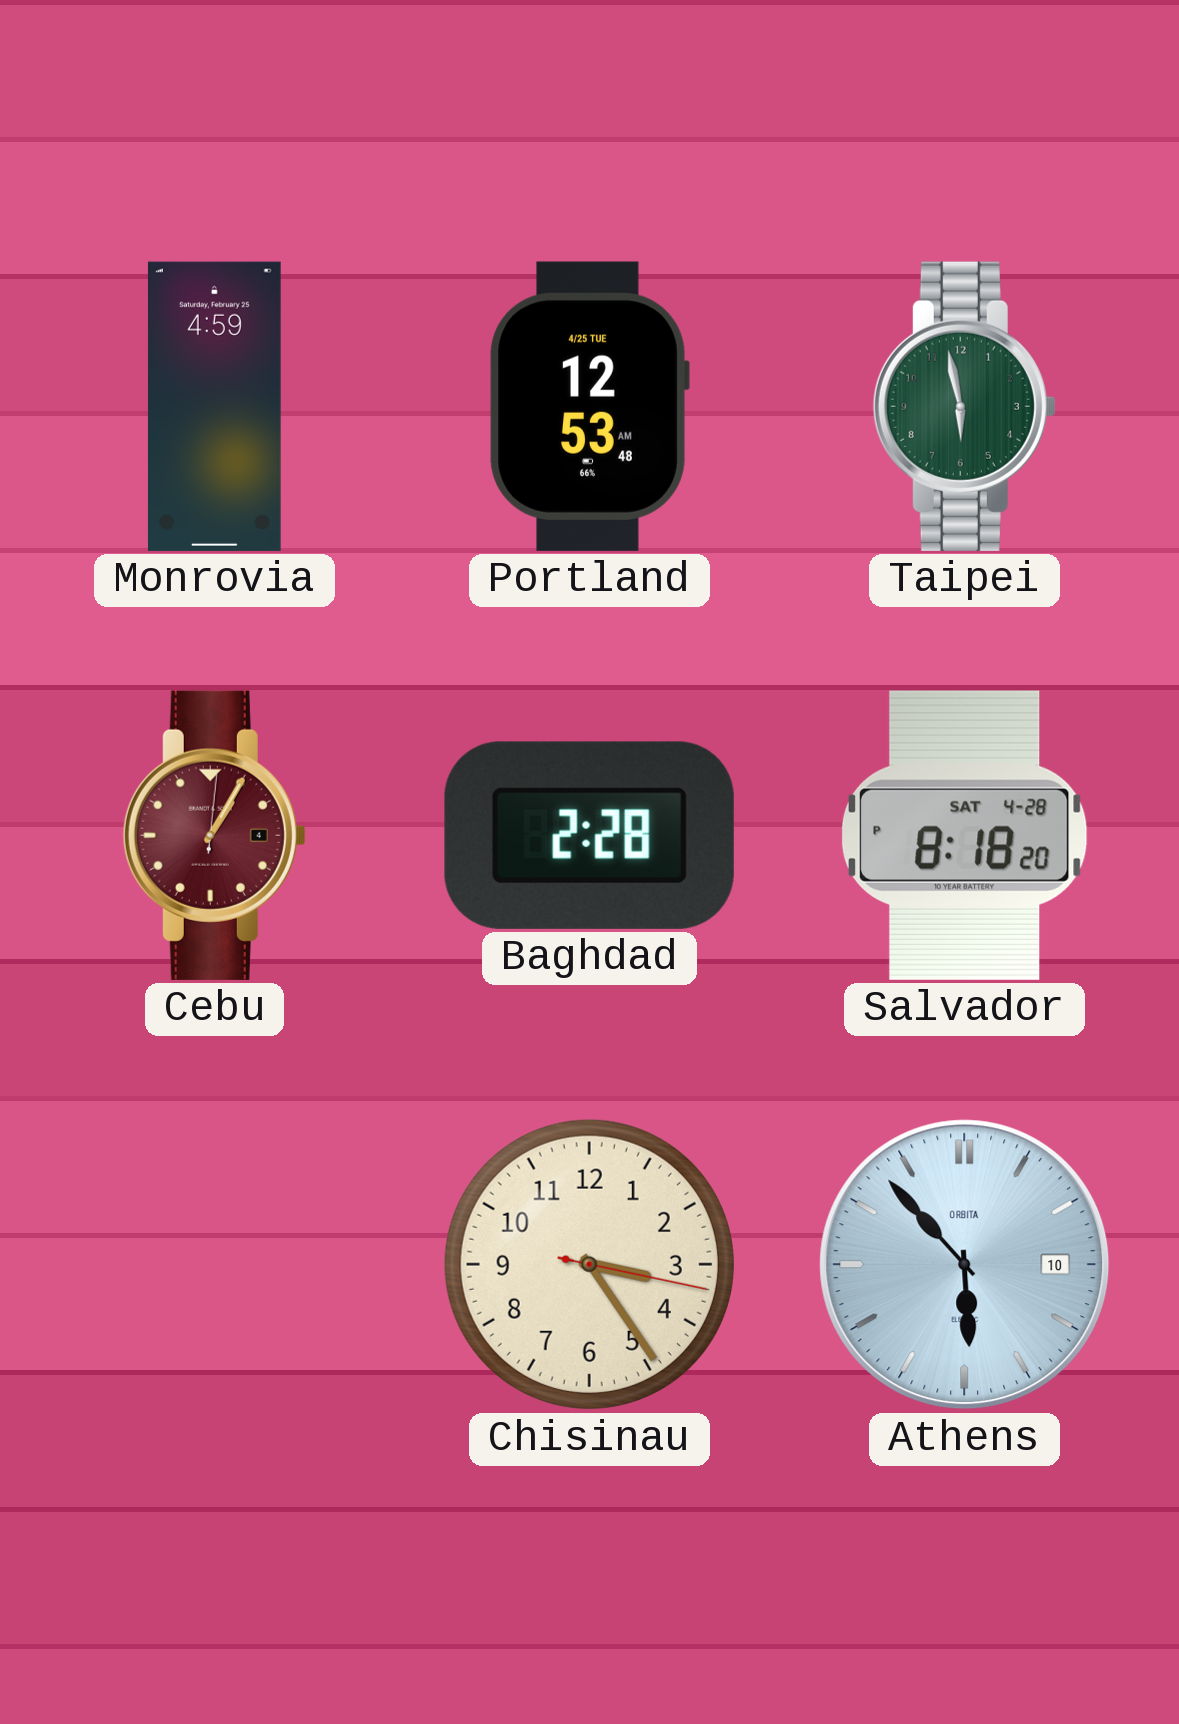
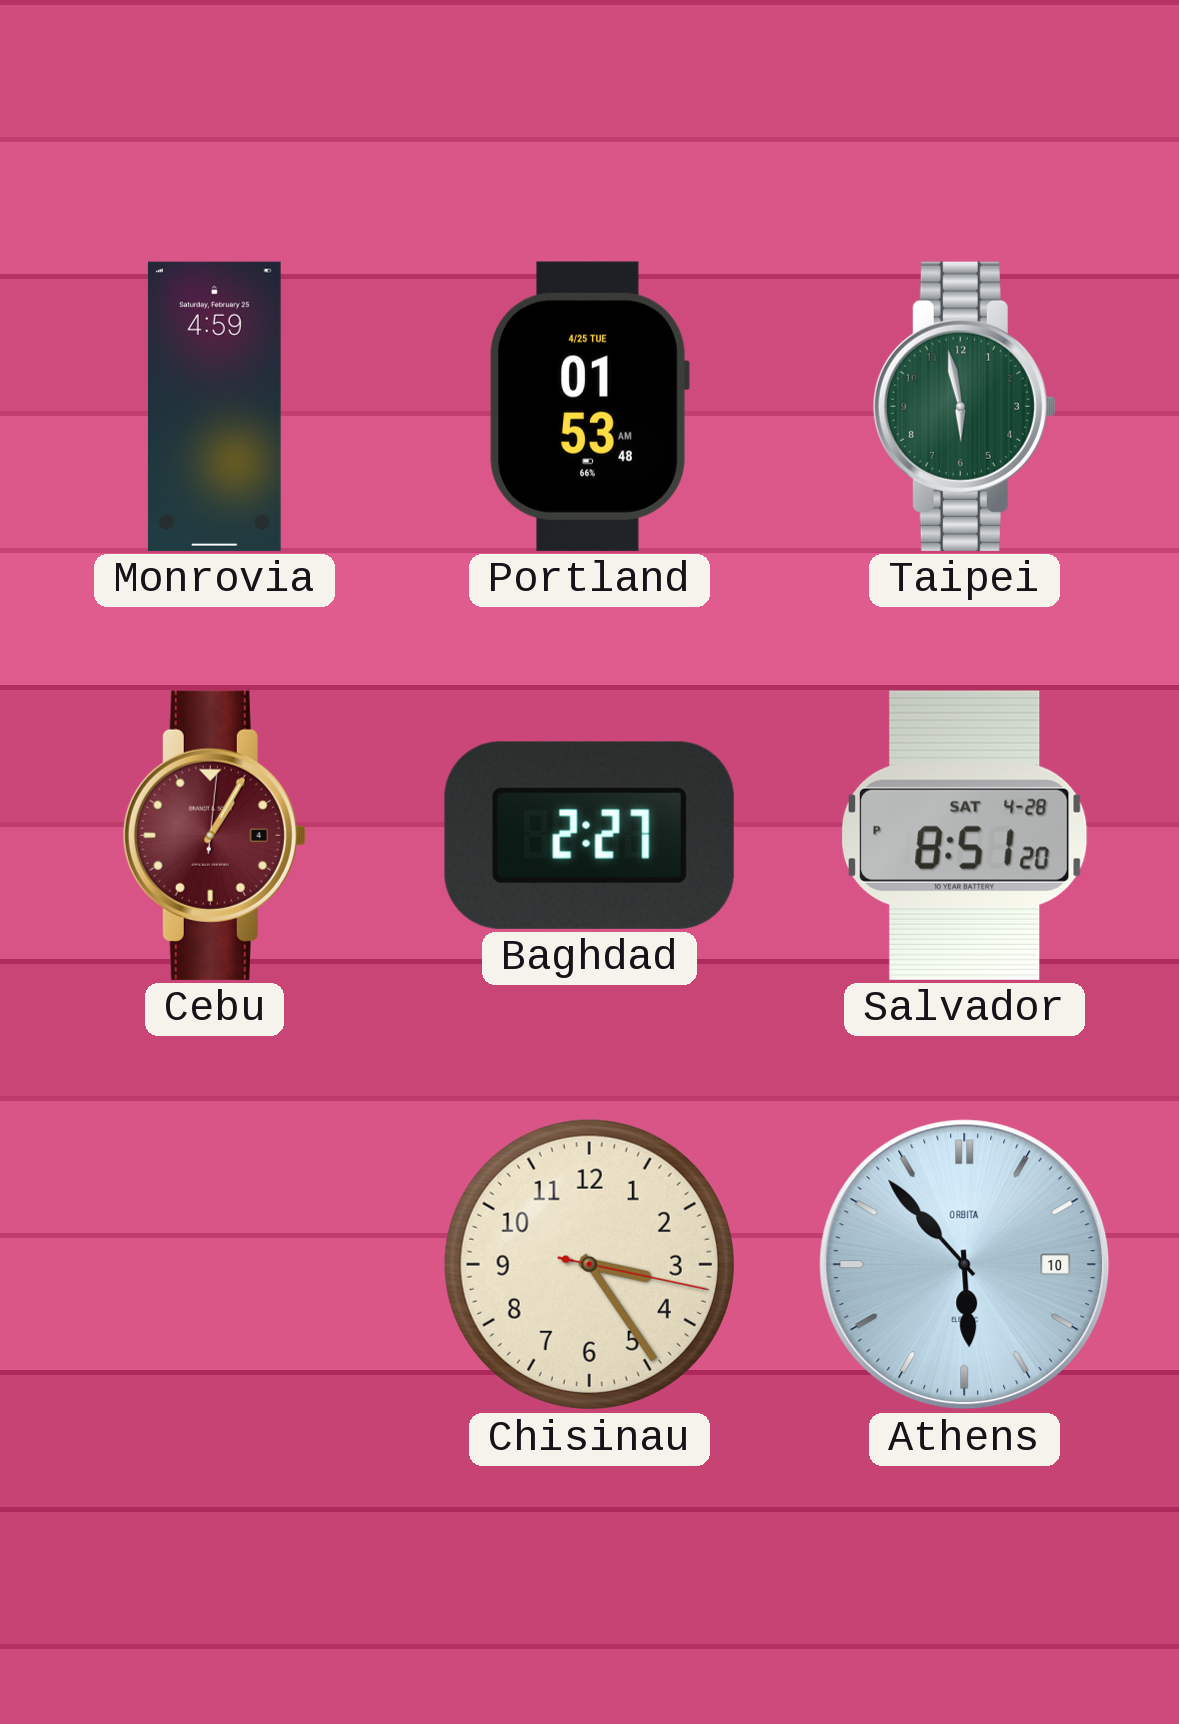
Portland: 12:53 -> 01:53
Baghdad: 2:28 -> 2:27
Salvador: 8:18 -> 8:51
